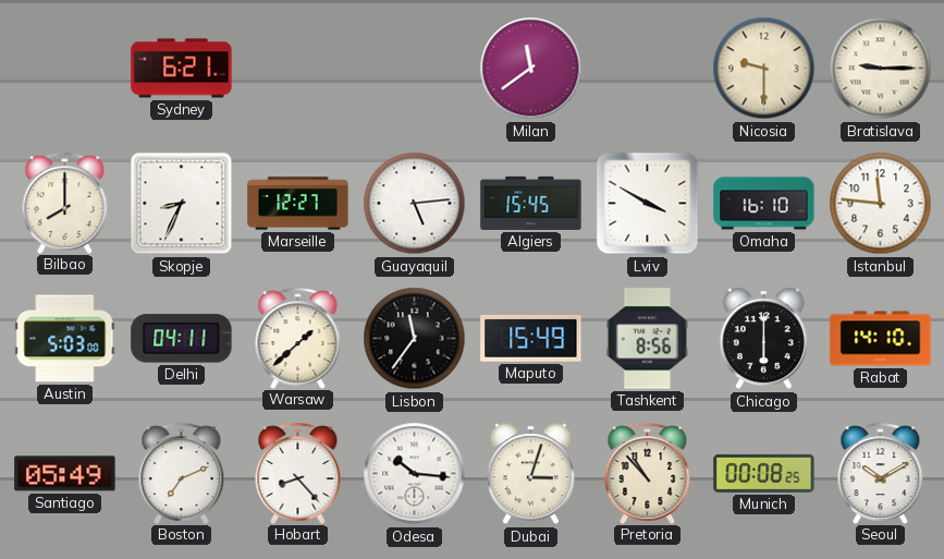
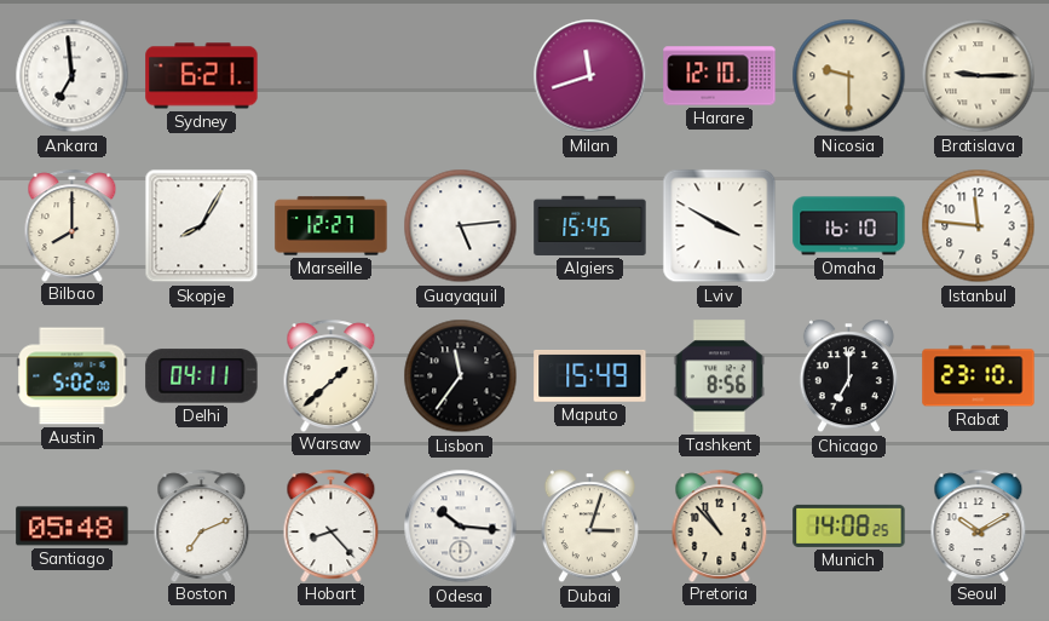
Ankara: none -> 6:59
Milan: 11:39 -> 11:42
Harare: none -> 12:10
Skopje: 8:34 -> 8:05
Austin: 5:03 -> 5:02
Chicago: 6:00 -> 7:00
Rabat: 14:10 -> 23:10
Santiago: 05:49 -> 05:48
Munich: 00:08 -> 14:08
